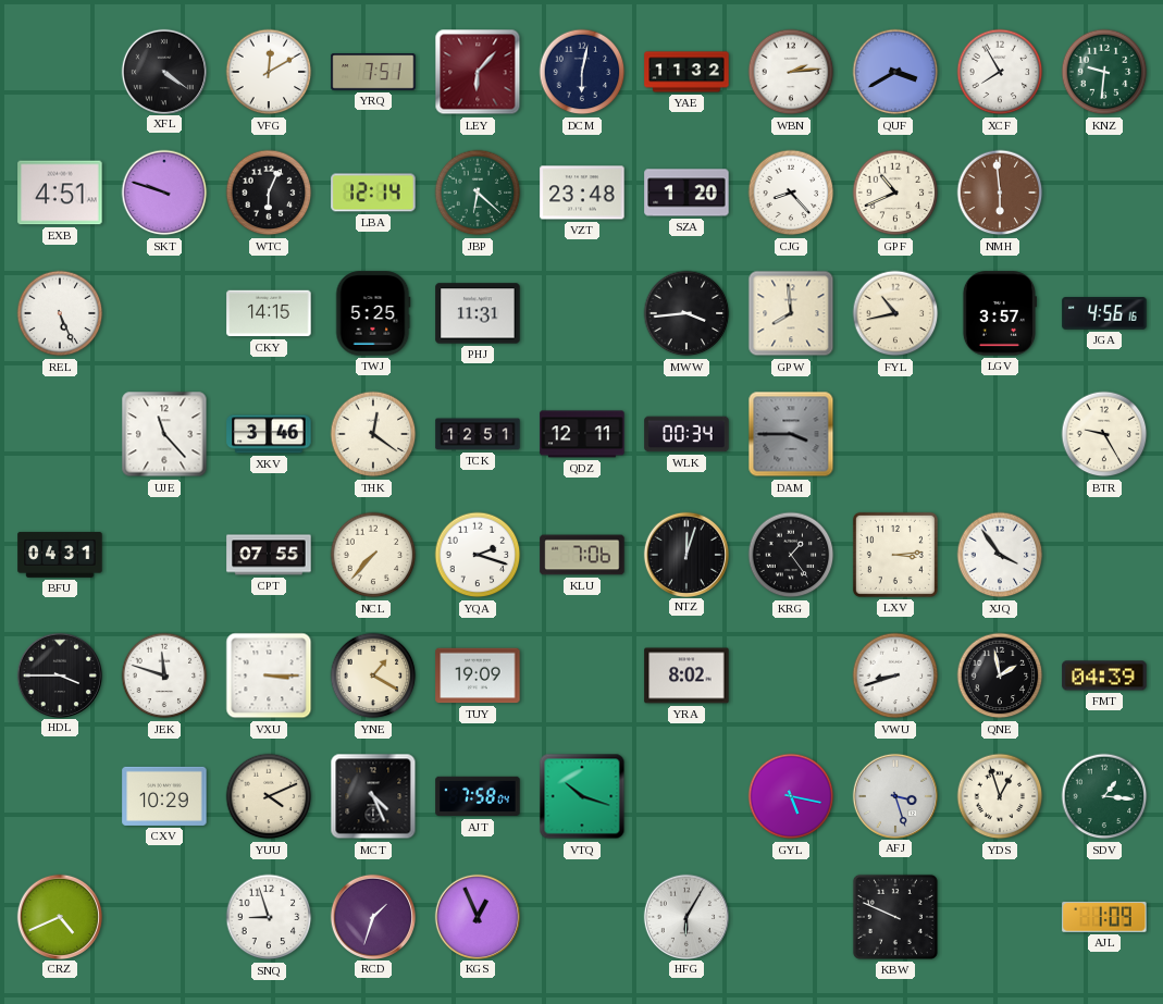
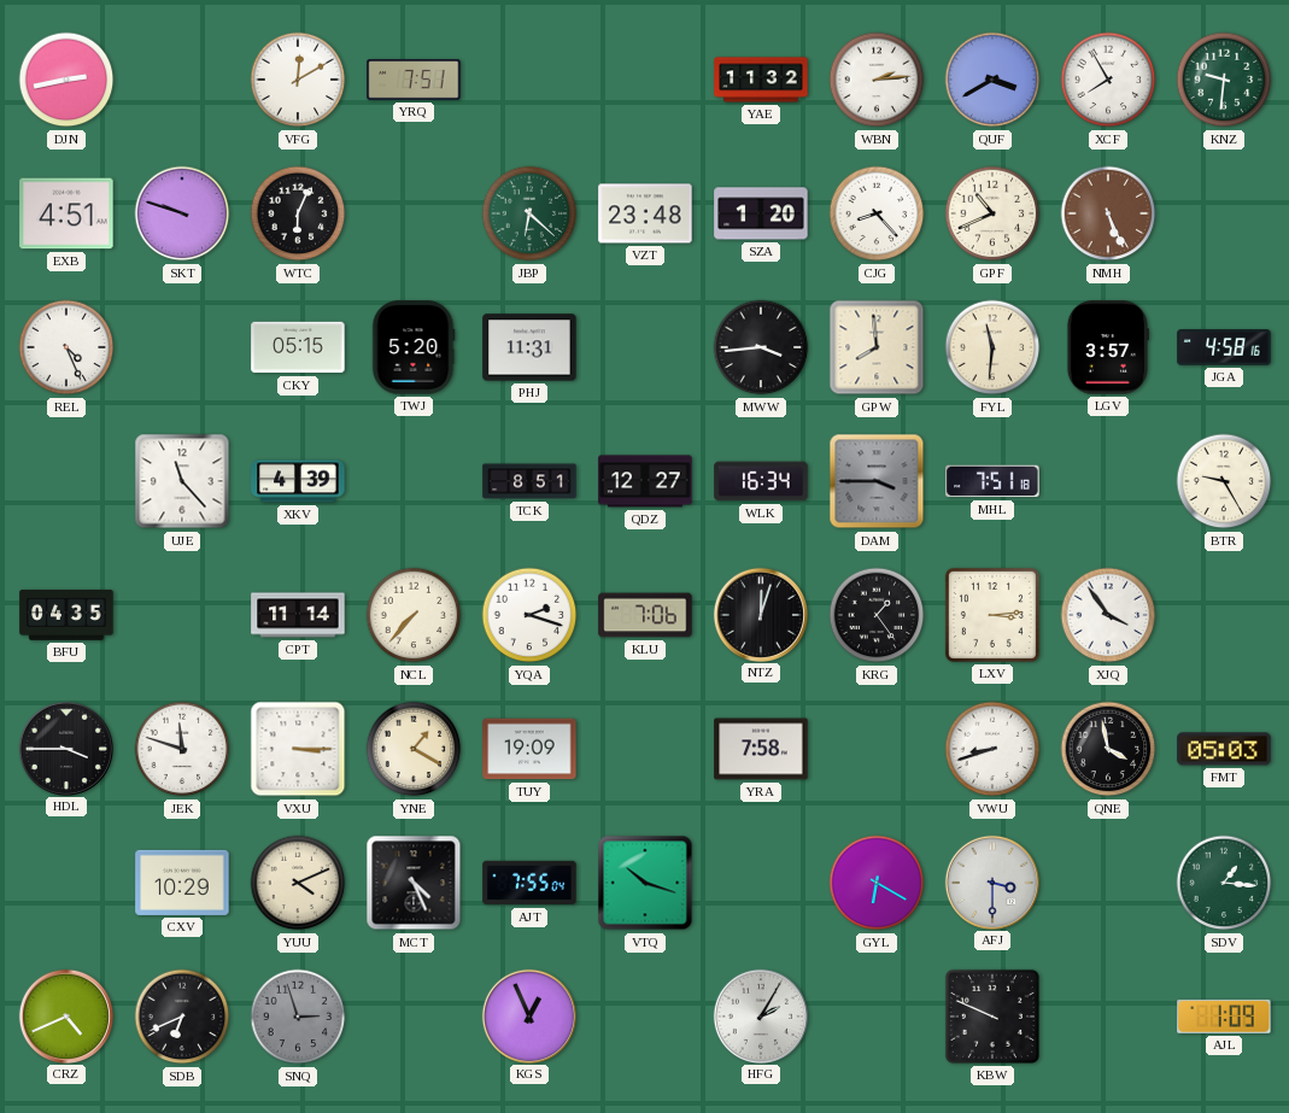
DJN: none -> 2:43
XFL: 4:21 -> none
LEY: 6:07 -> none
DCM: 6:02 -> none
LBA: 12:14 -> none
NMH: 5:59 -> 5:26
REL: 5:26 -> 4:26
CKY: 14:15 -> 05:15
TWJ: 5:25 -> 5:20
FYL: 10:43 -> 11:31
JGA: 4:56 -> 4:58
XKV: 3:46 -> 4:39
THK: 12:21 -> none
TCK: 12:51 -> 8:51
QDZ: 12:11 -> 12:27
WLK: 00:34 -> 16:34
MHL: none -> 7:51
BFU: 04:31 -> 04:35
CPT: 07:55 -> 11:14
YRA: 8:02 -> 7:58
QNE: 1:58 -> 3:58
FMT: 04:39 -> 05:03
AJT: 7:58 -> 7:55
GYL: 5:17 -> 6:20
AFJ: 3:27 -> 3:30
YDS: 12:57 -> none
SDB: none -> 6:41
SNQ: 8:57 -> 2:57
SNQ dial: white -> grey
RCD: 1:33 -> none
HFG: 6:05 -> 2:05
